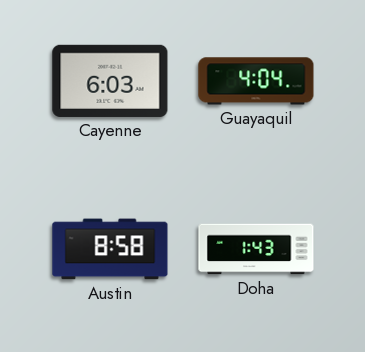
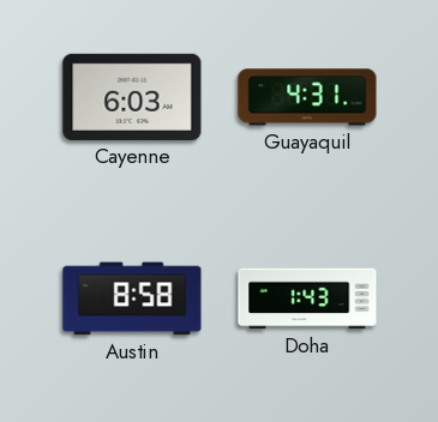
Guayaquil: 4:04 -> 4:31
